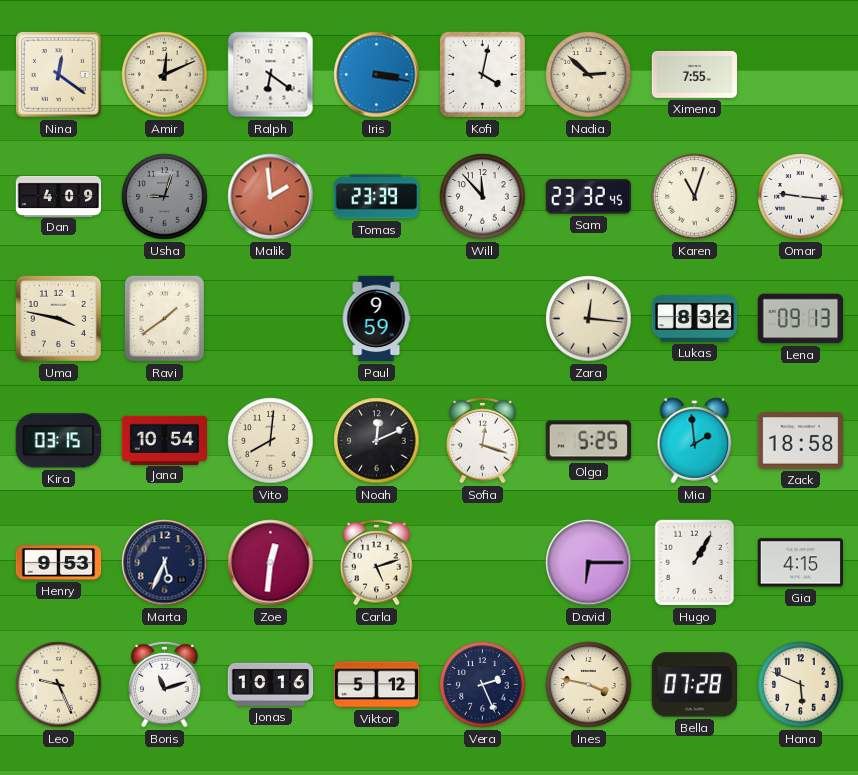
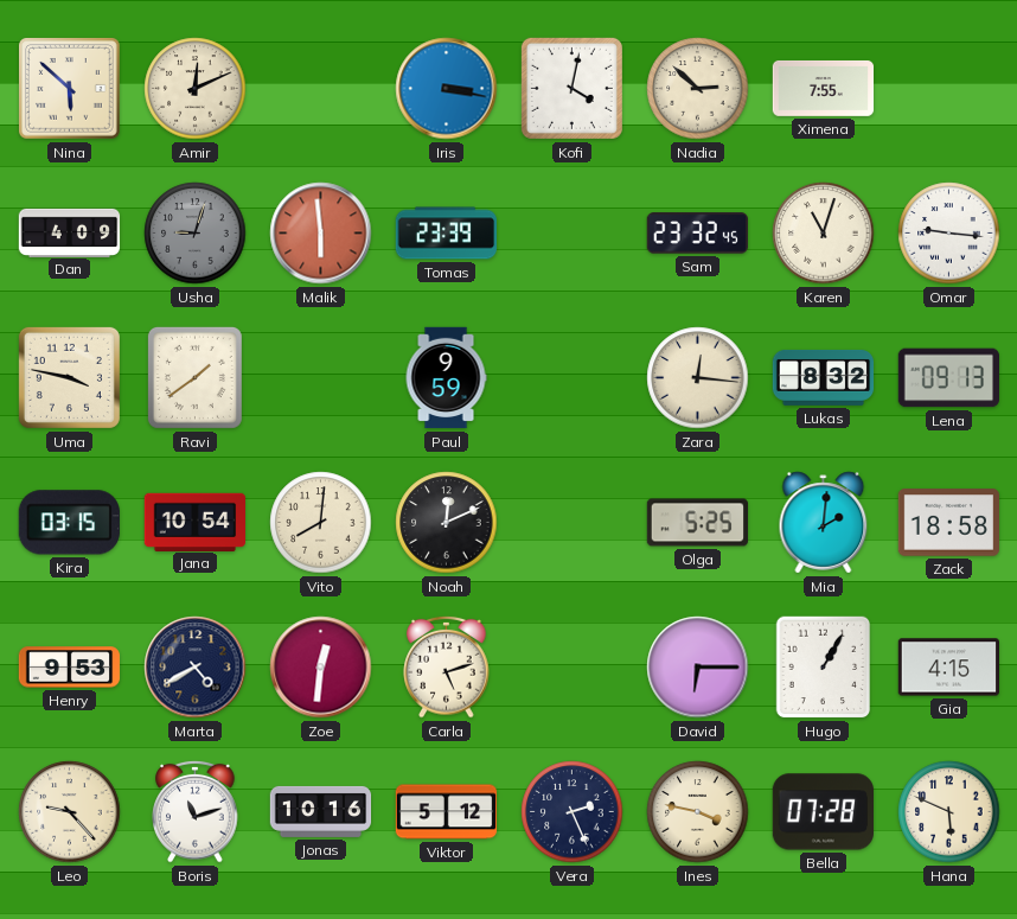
Nina: 12:21 -> 5:52
Ralph: 6:21 -> none
Malik: 1:59 -> 5:59
Will: 11:53 -> none
Sofia: 12:18 -> none
Mia: 1:59 -> 2:01
Marta: 5:34 -> 4:40
Leo: 9:26 -> 9:23
